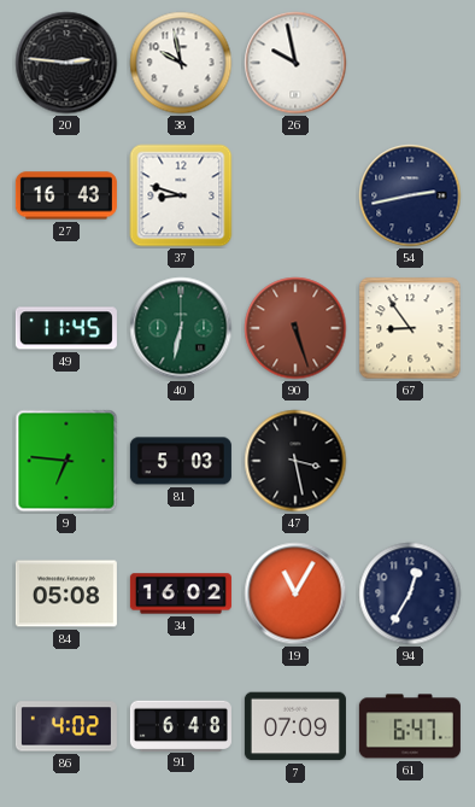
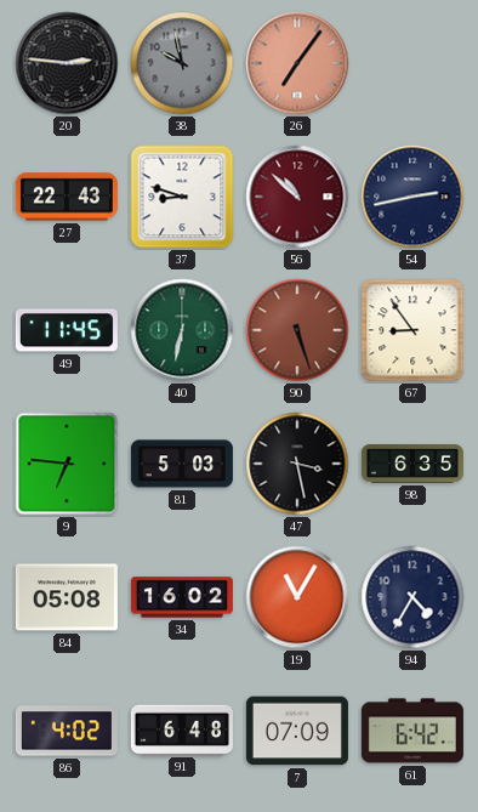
38 dial: white -> grey
26: 9:58 -> 7:06
26 dial: white -> salmon
27: 16:43 -> 22:43
56: none -> 10:52
98: none -> 6:35
94: 12:35 -> 4:35
61: 6:47 -> 6:42
